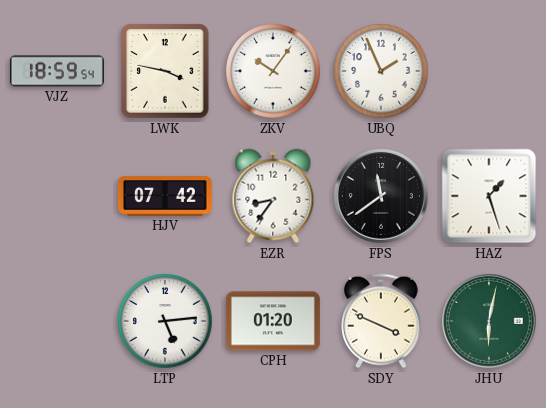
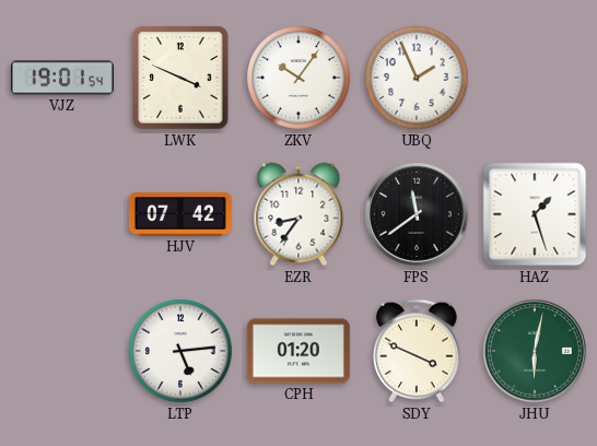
VJZ: 18:59 -> 19:01
LWK: 3:47 -> 3:49
